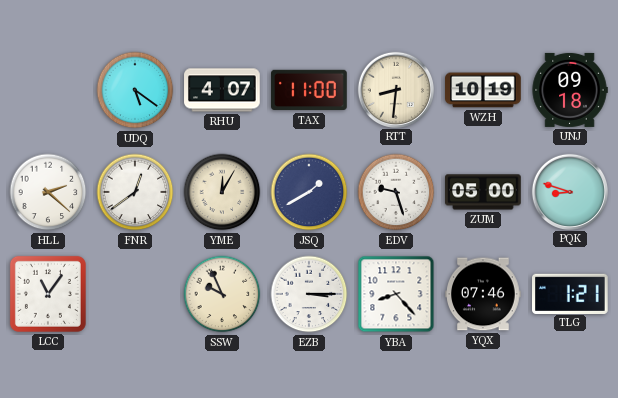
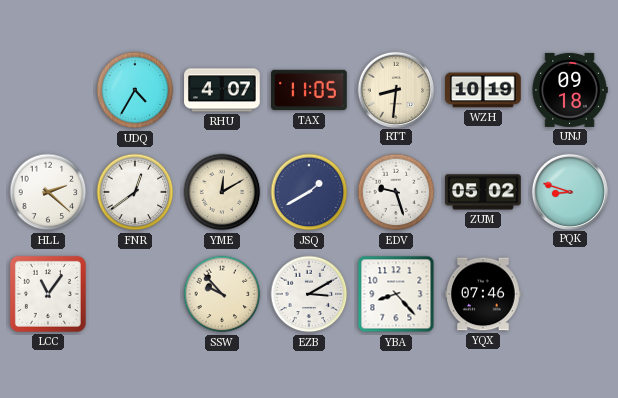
UDQ: 5:21 -> 4:35
TAX: 11:00 -> 11:05
YME: 12:05 -> 12:10
ZUM: 05:00 -> 05:02
SSW: 9:56 -> 9:53
EZB: 3:15 -> 3:10
TLG: 1:21 -> none
